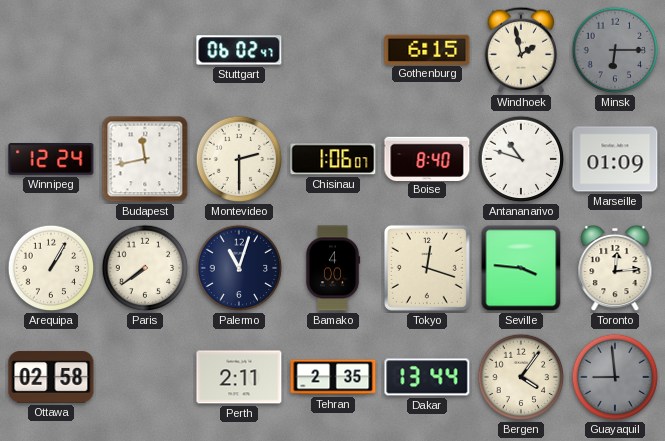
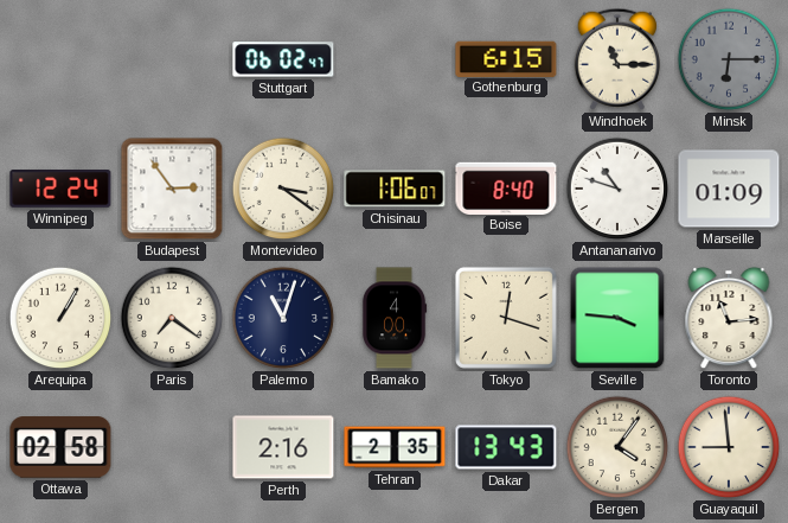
Windhoek: 1:58 -> 11:15
Budapest: 11:43 -> 2:54
Montevideo: 2:30 -> 3:21
Paris: 7:39 -> 7:21
Toronto: 12:14 -> 11:14
Perth: 2:11 -> 2:16
Dakar: 13:44 -> 13:43
Guayaquil dial: grey -> cream
